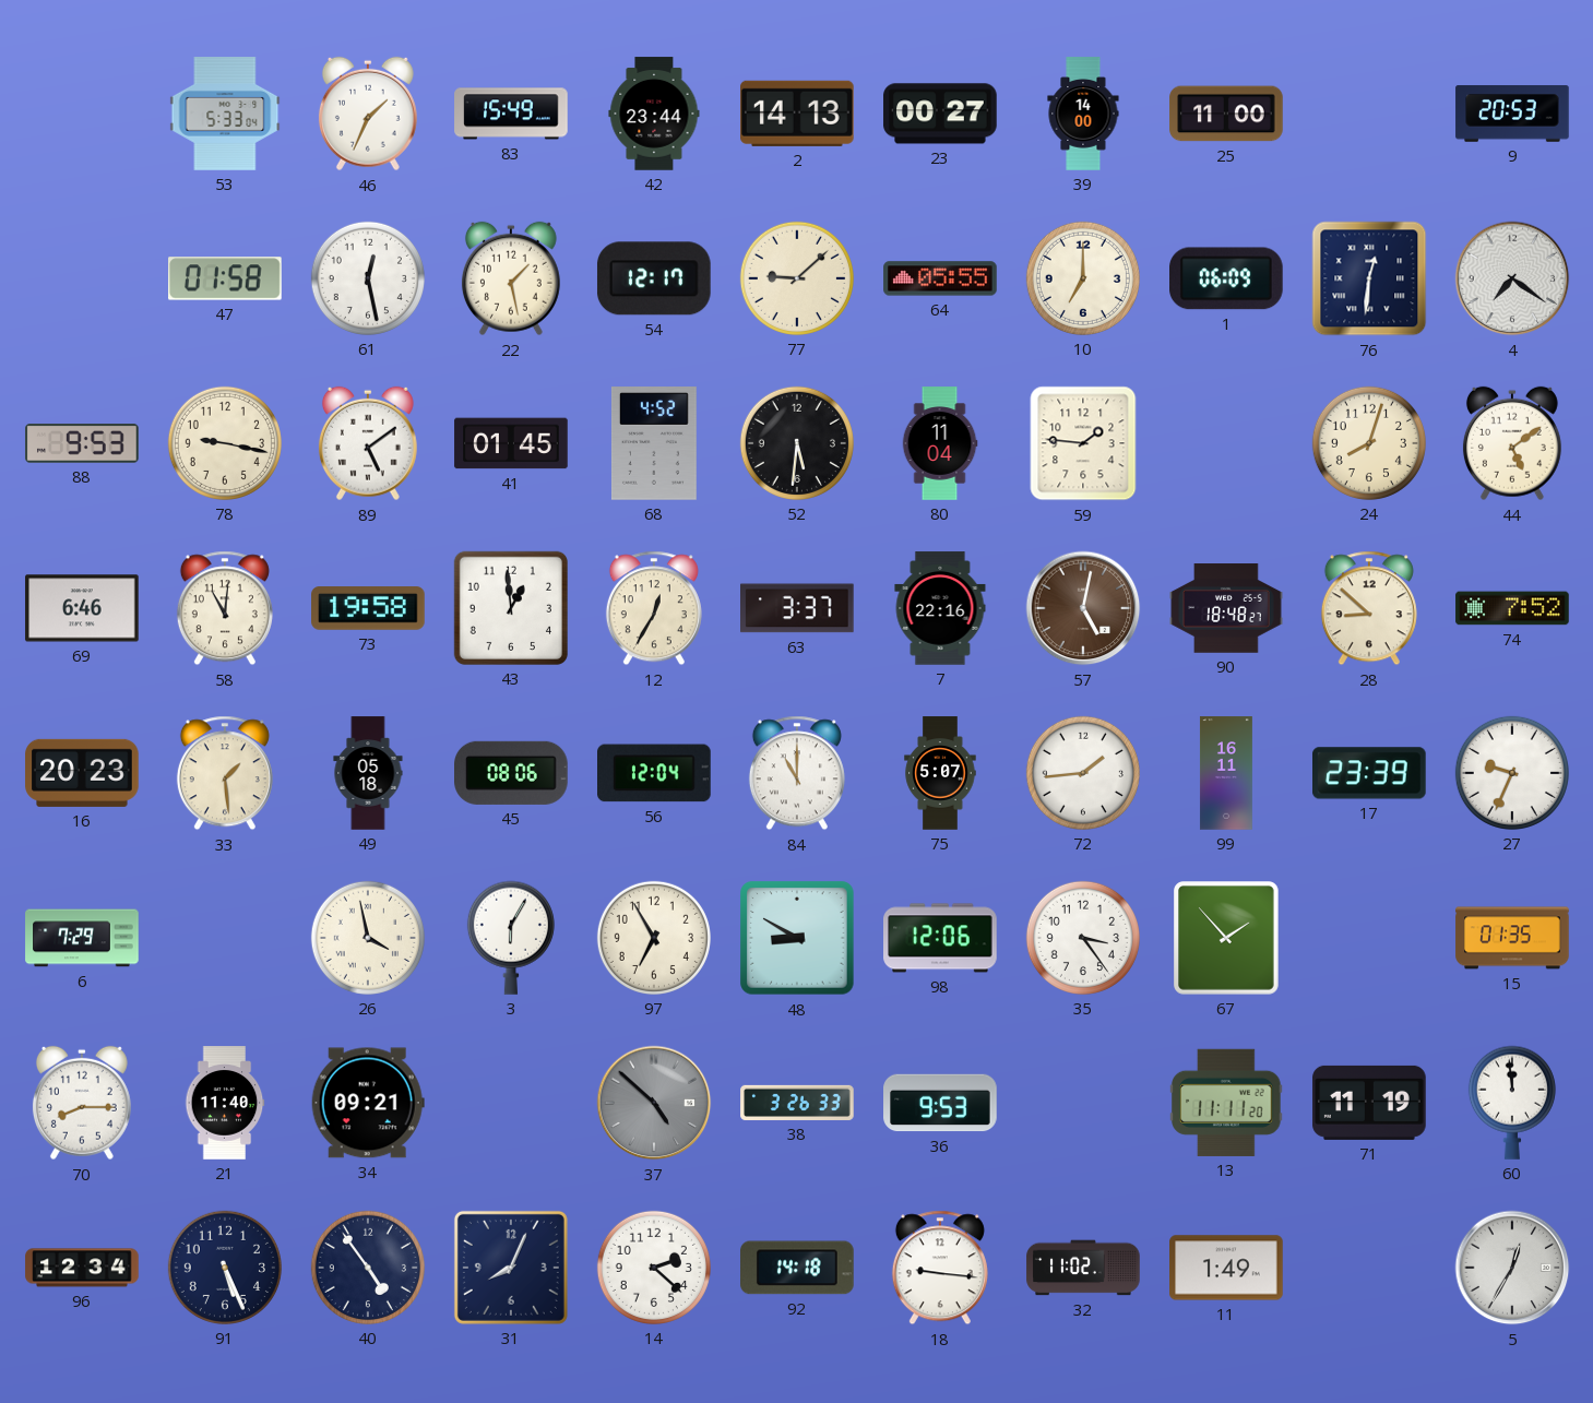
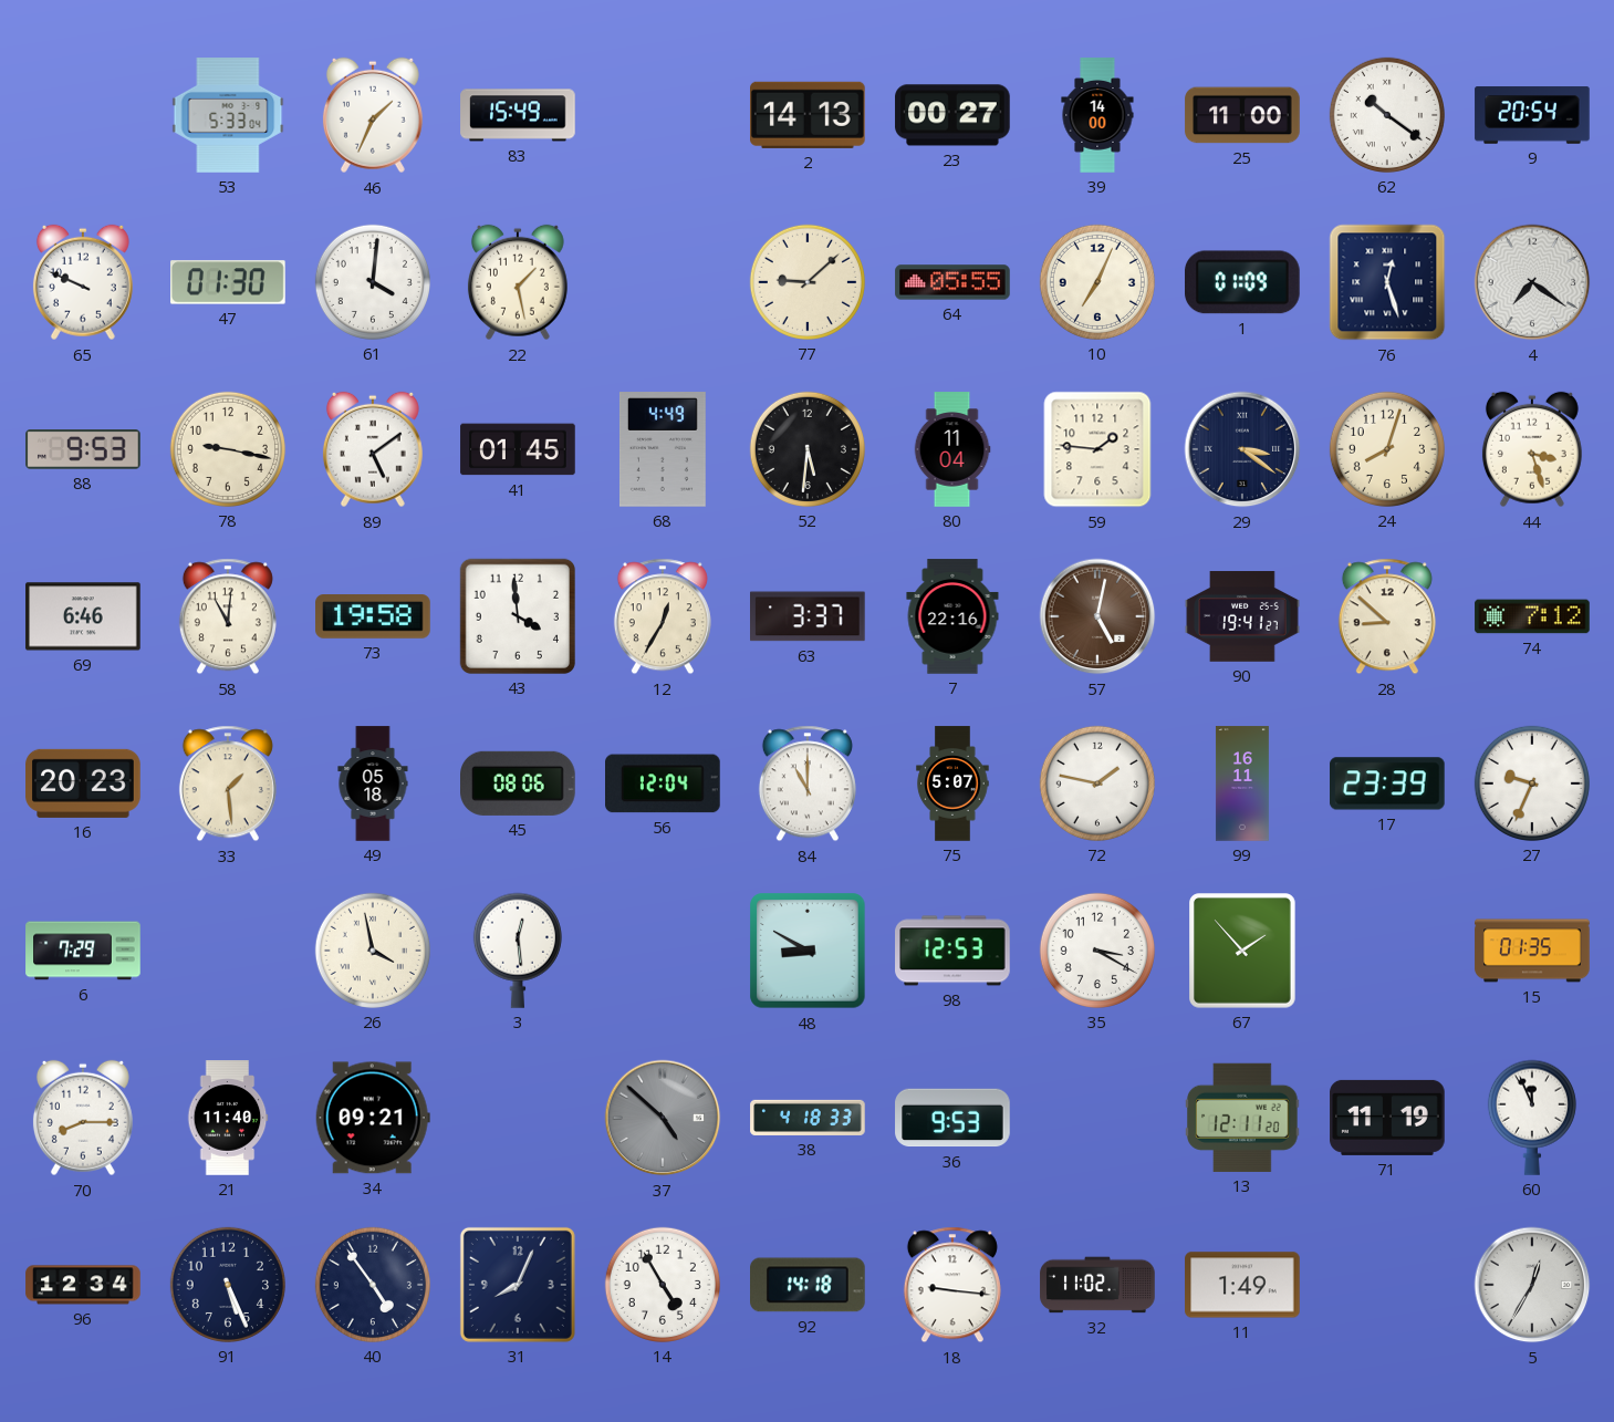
42: 23:44 -> none
62: none -> 10:21
9: 20:53 -> 20:54
65: none -> 9:49
47: 01:58 -> 01:30
61: 12:28 -> 4:01
54: 12:17 -> none
10: 7:00 -> 7:04
1: 06:09 -> 01:09
76: 12:31 -> 12:27
68: 4:52 -> 4:49
29: none -> 3:21
44: 5:09 -> 3:27
43: 12:59 -> 3:59
90: 18:48 -> 19:41
74: 7:52 -> 7:12
72: 1:44 -> 1:47
3: 6:05 -> 12:29
97: 6:55 -> none
98: 12:06 -> 12:53
35: 3:24 -> 3:20
38: 3:26 -> 4:18
13: 11:11 -> 12:11
60: 11:59 -> 11:56
14: 2:22 -> 4:55
